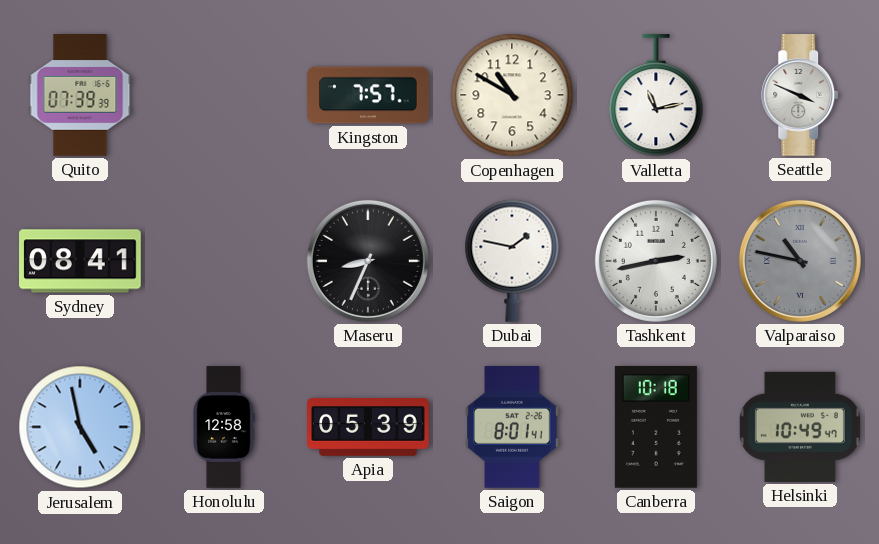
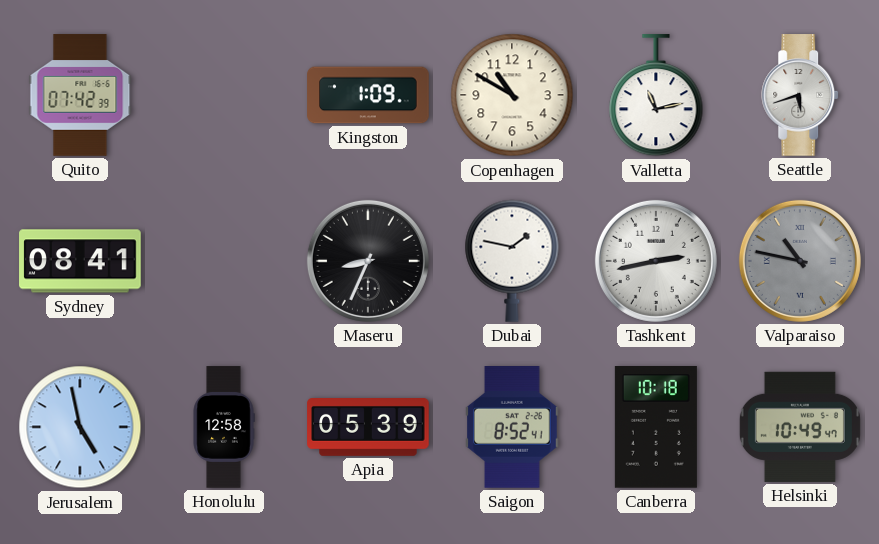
Quito: 07:39 -> 07:42
Kingston: 7:57 -> 1:09
Seattle: 3:49 -> 5:42
Saigon: 8:01 -> 8:52
